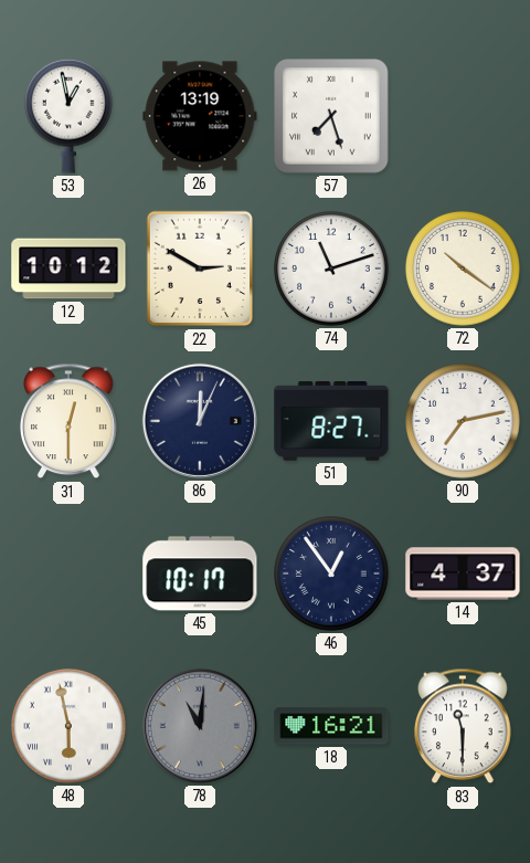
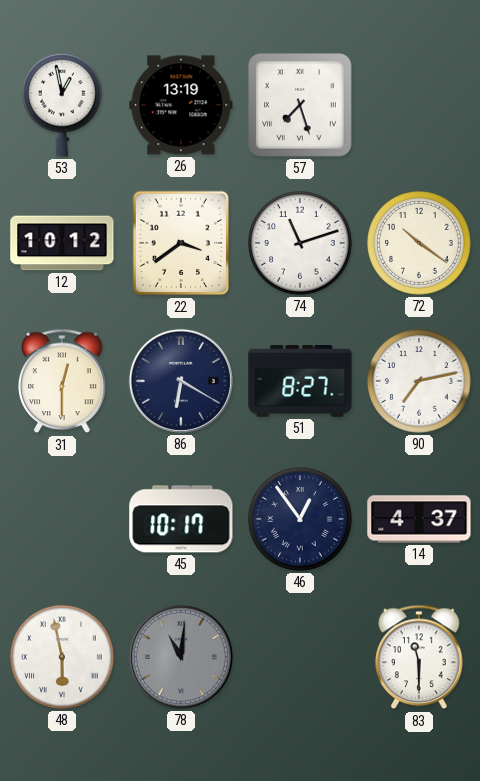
22: 2:50 -> 3:39
86: 12:04 -> 6:20
18: 16:21 -> none
